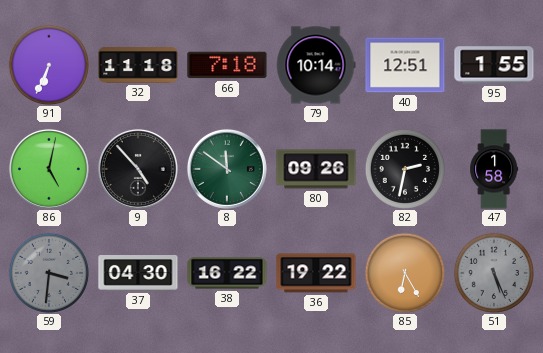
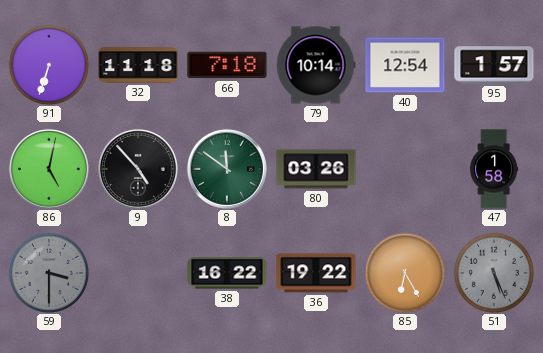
91: 6:34 -> 6:33
40: 12:51 -> 12:54
95: 1:55 -> 1:57
80: 09:26 -> 03:26
82: 2:32 -> none
59: 3:31 -> 3:30
37: 04:30 -> none
